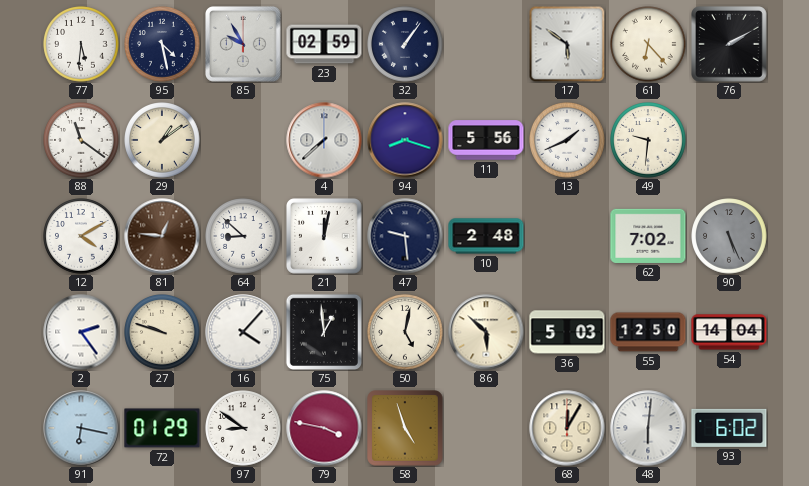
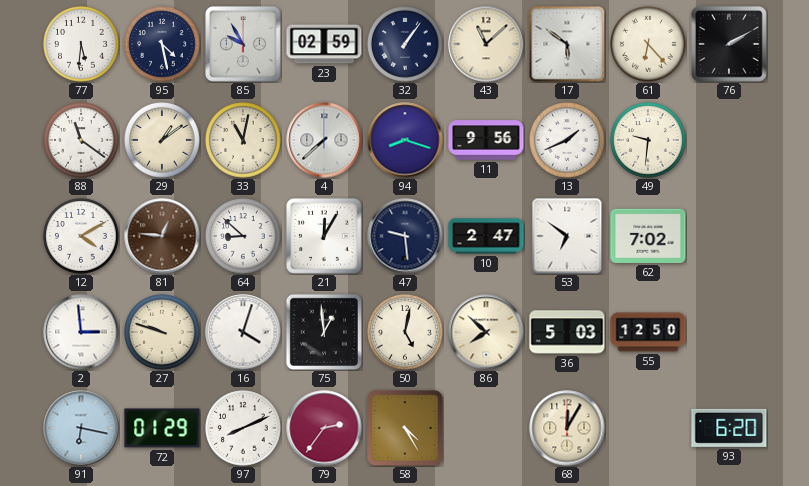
43: none -> 11:08
33: none -> 11:02
11: 5:56 -> 9:56
21: 12:02 -> 12:05
10: 2:48 -> 2:47
53: none -> 6:51
90: 5:26 -> none
2: 2:24 -> 2:59
16: 4:07 -> 4:03
86: 5:52 -> 7:52
54: 14:04 -> none
97: 8:51 -> 8:11
79: 3:47 -> 2:36
58: 4:57 -> 4:25
48: 6:01 -> none
93: 6:02 -> 6:20
